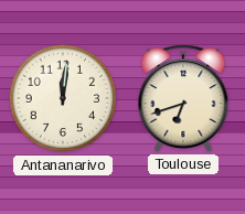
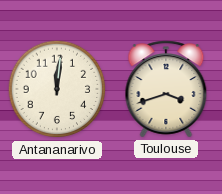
Toulouse: 6:42 -> 3:42
